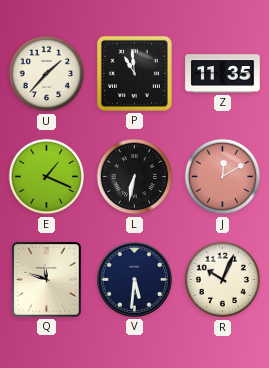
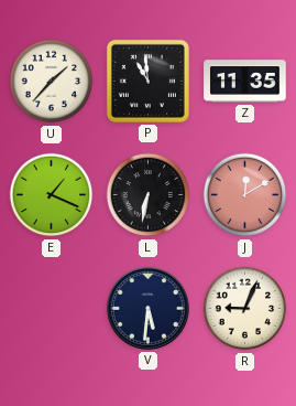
Q: 11:48 -> none
R: 10:04 -> 9:04
